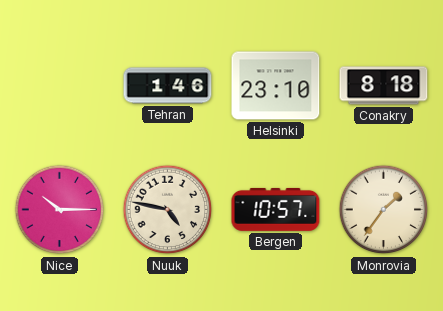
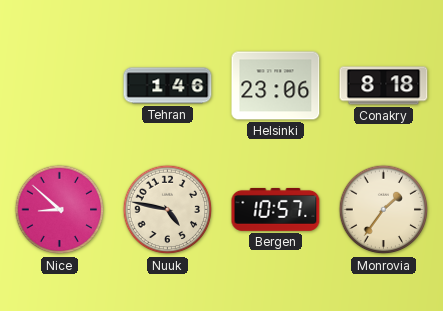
Helsinki: 23:10 -> 23:06
Nice: 10:15 -> 8:52
